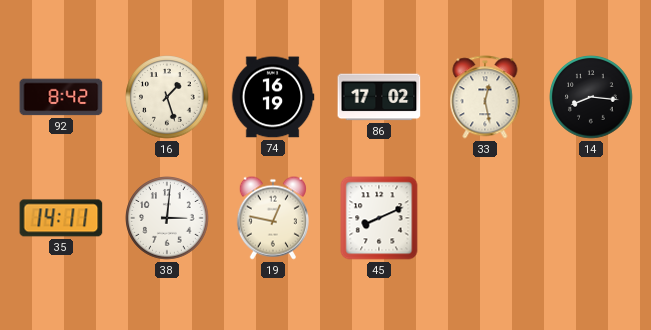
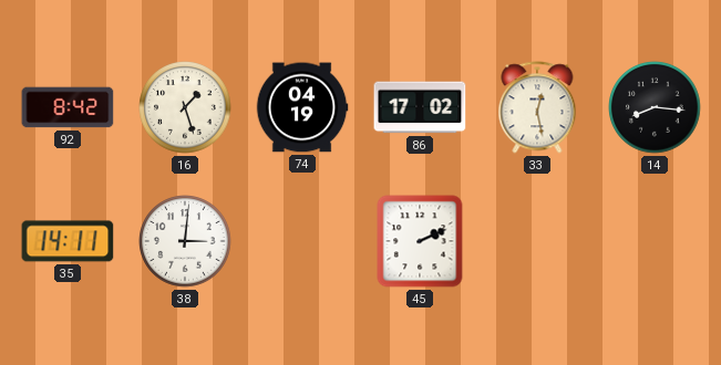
74: 16:19 -> 04:19
19: 12:47 -> none
45: 8:11 -> 2:11
